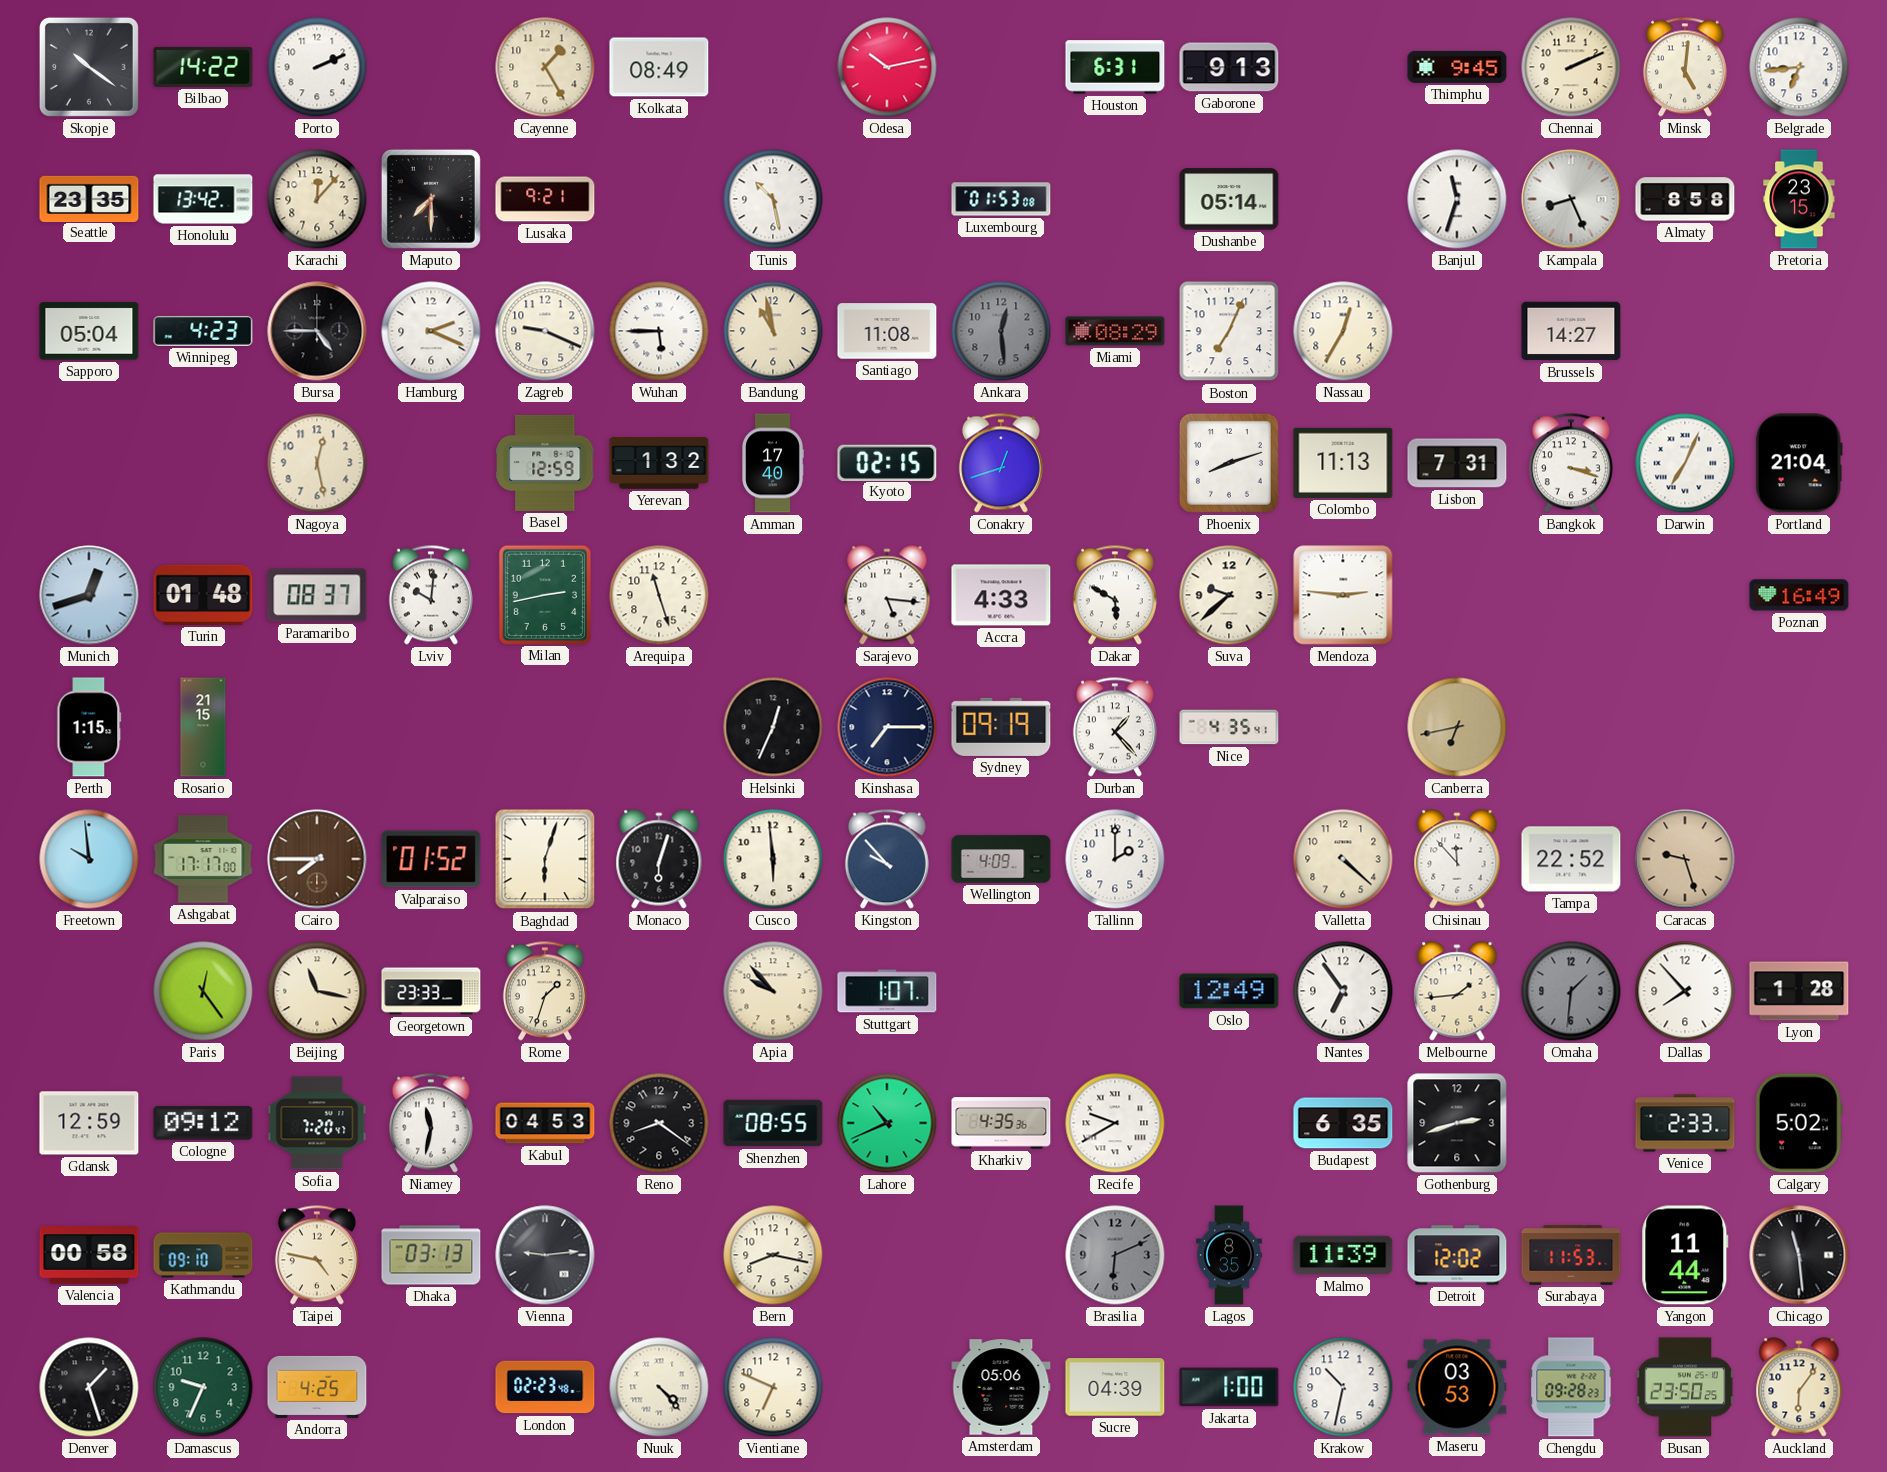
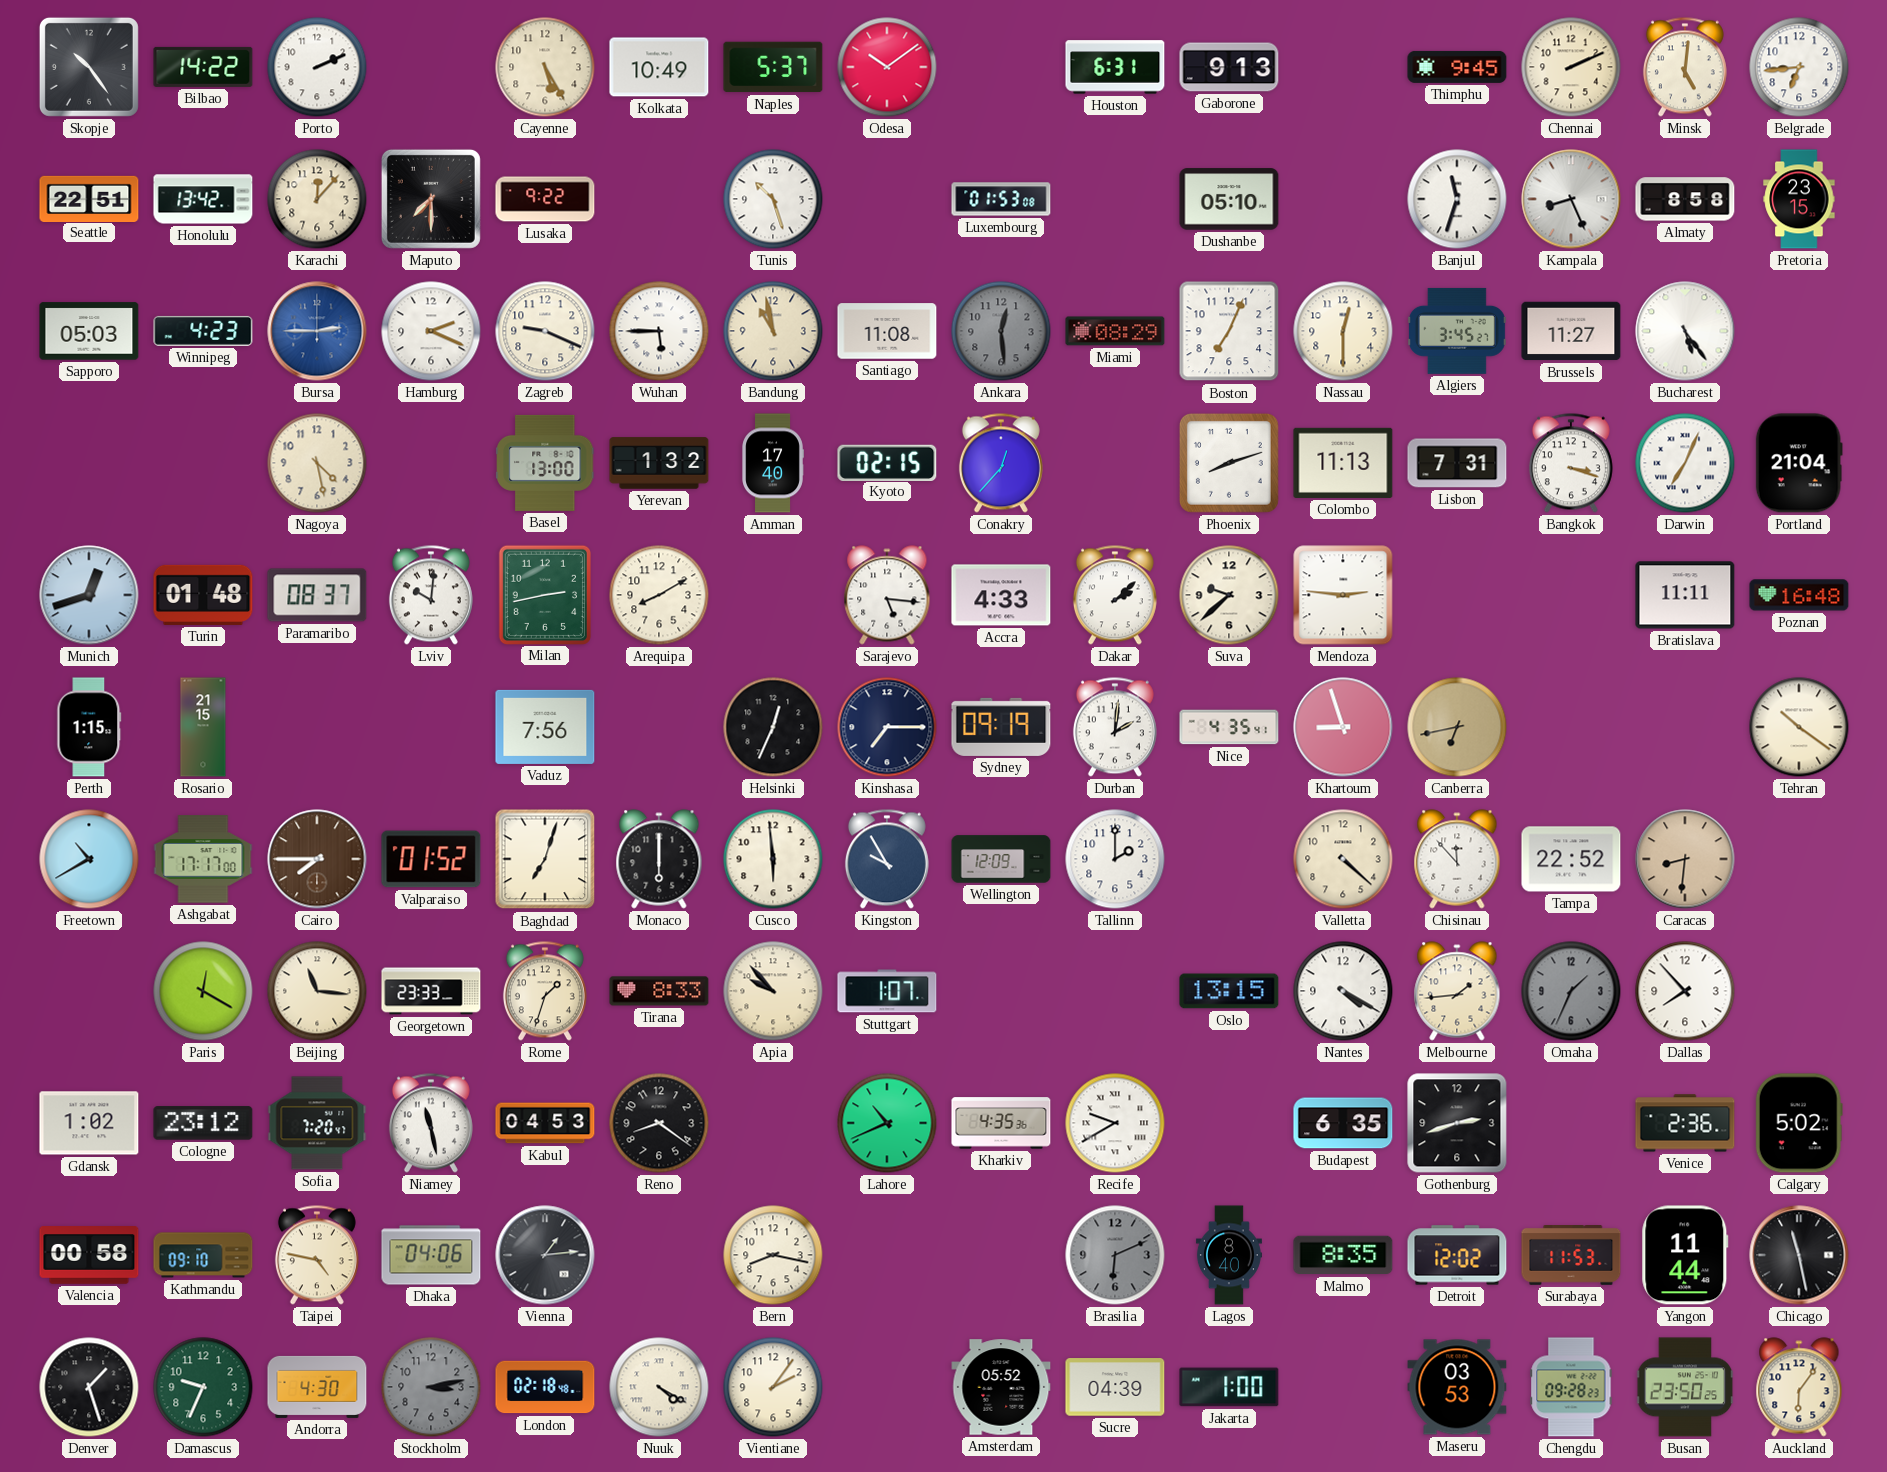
Skopje: 10:21 -> 10:24
Cayenne: 1:25 -> 5:25
Kolkata: 08:49 -> 10:49
Naples: none -> 5:37
Odesa: 10:13 -> 10:09
Seattle: 23:35 -> 22:51
Lusaka: 9:21 -> 9:22
Tunis: 10:28 -> 10:27
Dushanbe: 05:14 -> 05:10
Sapporo: 05:04 -> 05:03
Bursa: 4:45 -> 2:45
Bursa dial: black -> blue
Nassau: 12:35 -> 12:30
Algiers: none -> 3:45
Brussels: 14:27 -> 11:27
Bucharest: none -> 5:24
Nagoya: 12:28 -> 4:28
Basel: 12:59 -> 13:00
Conakry: 12:42 -> 12:37
Arequipa: 11:27 -> 8:10
Dakar: 5:50 -> 2:08
Bratislava: none -> 11:11
Poznan: 16:49 -> 16:48
Vaduz: none -> 7:56
Durban: 1:23 -> 2:01
Khartoum: none -> 8:57
Tehran: none -> 10:21
Freetown: 9:59 -> 10:40
Baghdad: 6:03 -> 7:03
Monaco: 6:03 -> 6:00
Kingston: 9:53 -> 9:55
Wellington: 4:09 -> 12:09
Caracas: 9:27 -> 8:31
Paris: 12:24 -> 12:20
Beijing: 11:17 -> 11:16
Tirana: none -> 8:33
Oslo: 12:49 -> 13:15
Nantes: 6:54 -> 4:20
Omaha: 1:31 -> 1:34
Lyon: 1:28 -> none
Gdansk: 12:59 -> 1:02
Cologne: 09:12 -> 23:12
Niamey: 11:32 -> 11:28
Shenzhen: 08:55 -> none
Venice: 2:33 -> 2:36
Dhaka: 03:13 -> 04:06
Vienna: 9:14 -> 1:14
Lagos: 8:35 -> 8:40
Malmo: 11:39 -> 8:35
Chicago: 11:29 -> 11:28
Andorra: 4:25 -> 4:30
Stockholm: none -> 3:13
London: 02:23 -> 02:18
Nuuk: 4:23 -> 4:20
Vientiane: 6:49 -> 2:06
Amsterdam: 05:06 -> 05:52
Krakow: 10:32 -> none
